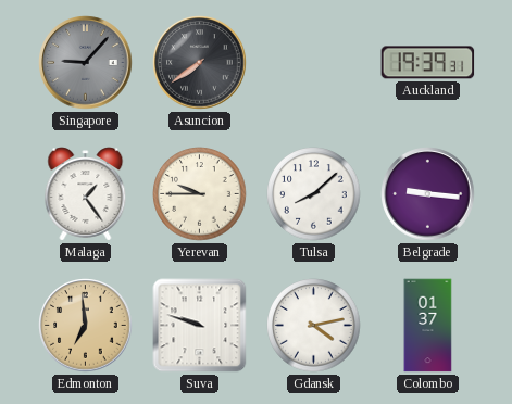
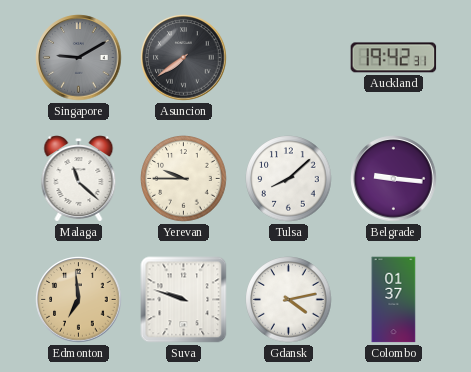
Singapore: 9:07 -> 9:10
Auckland: 19:39 -> 19:42
Malaga: 1:24 -> 11:22
